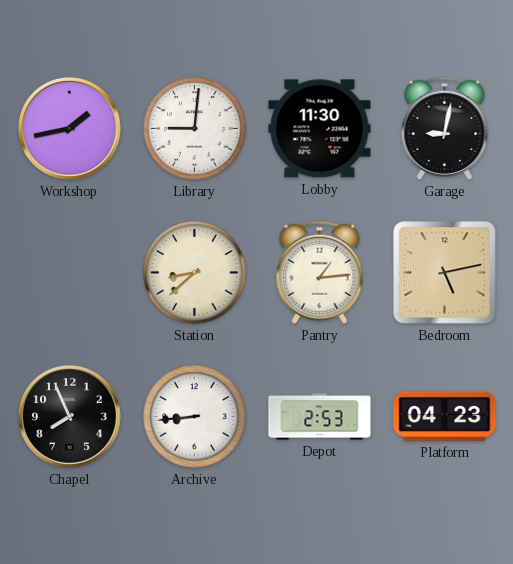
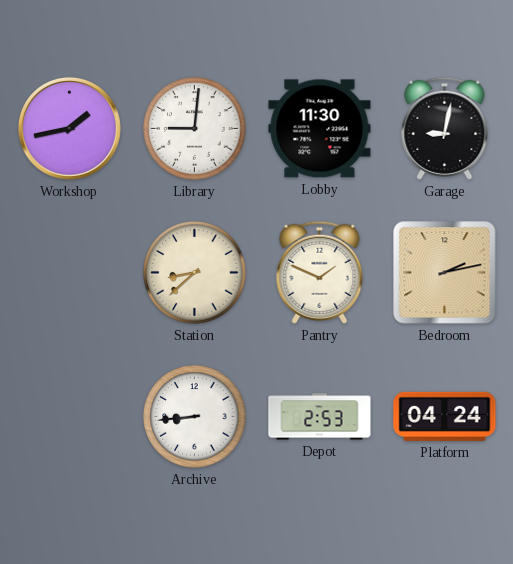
Pantry: 1:14 -> 1:49
Bedroom: 5:13 -> 2:13
Chapel: 7:56 -> none
Platform: 04:23 -> 04:24
